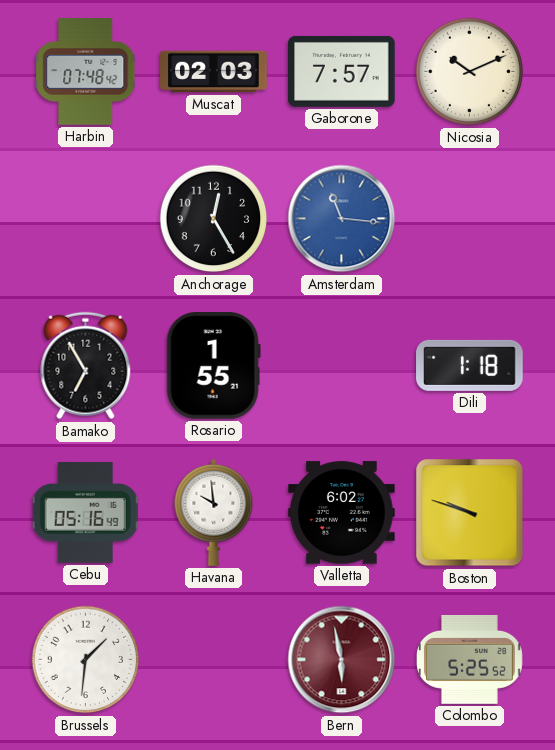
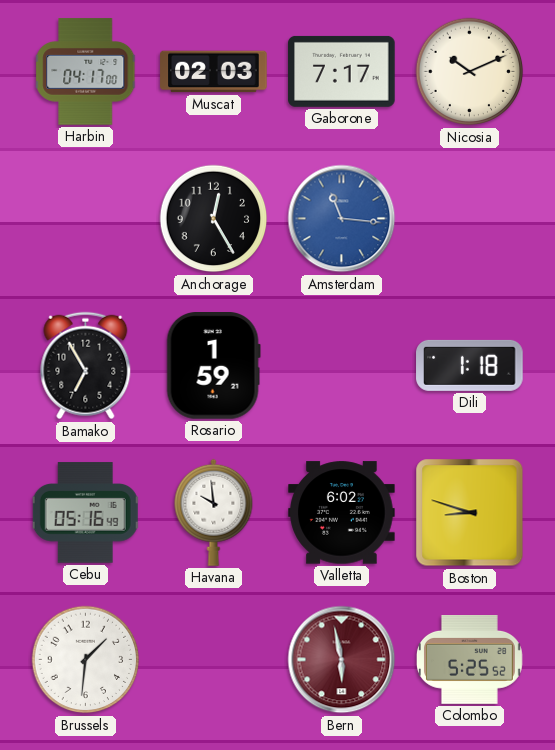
Harbin: 07:48 -> 04:17
Gaborone: 7:57 -> 7:17
Rosario: 1:55 -> 1:59
Boston: 9:48 -> 8:48
